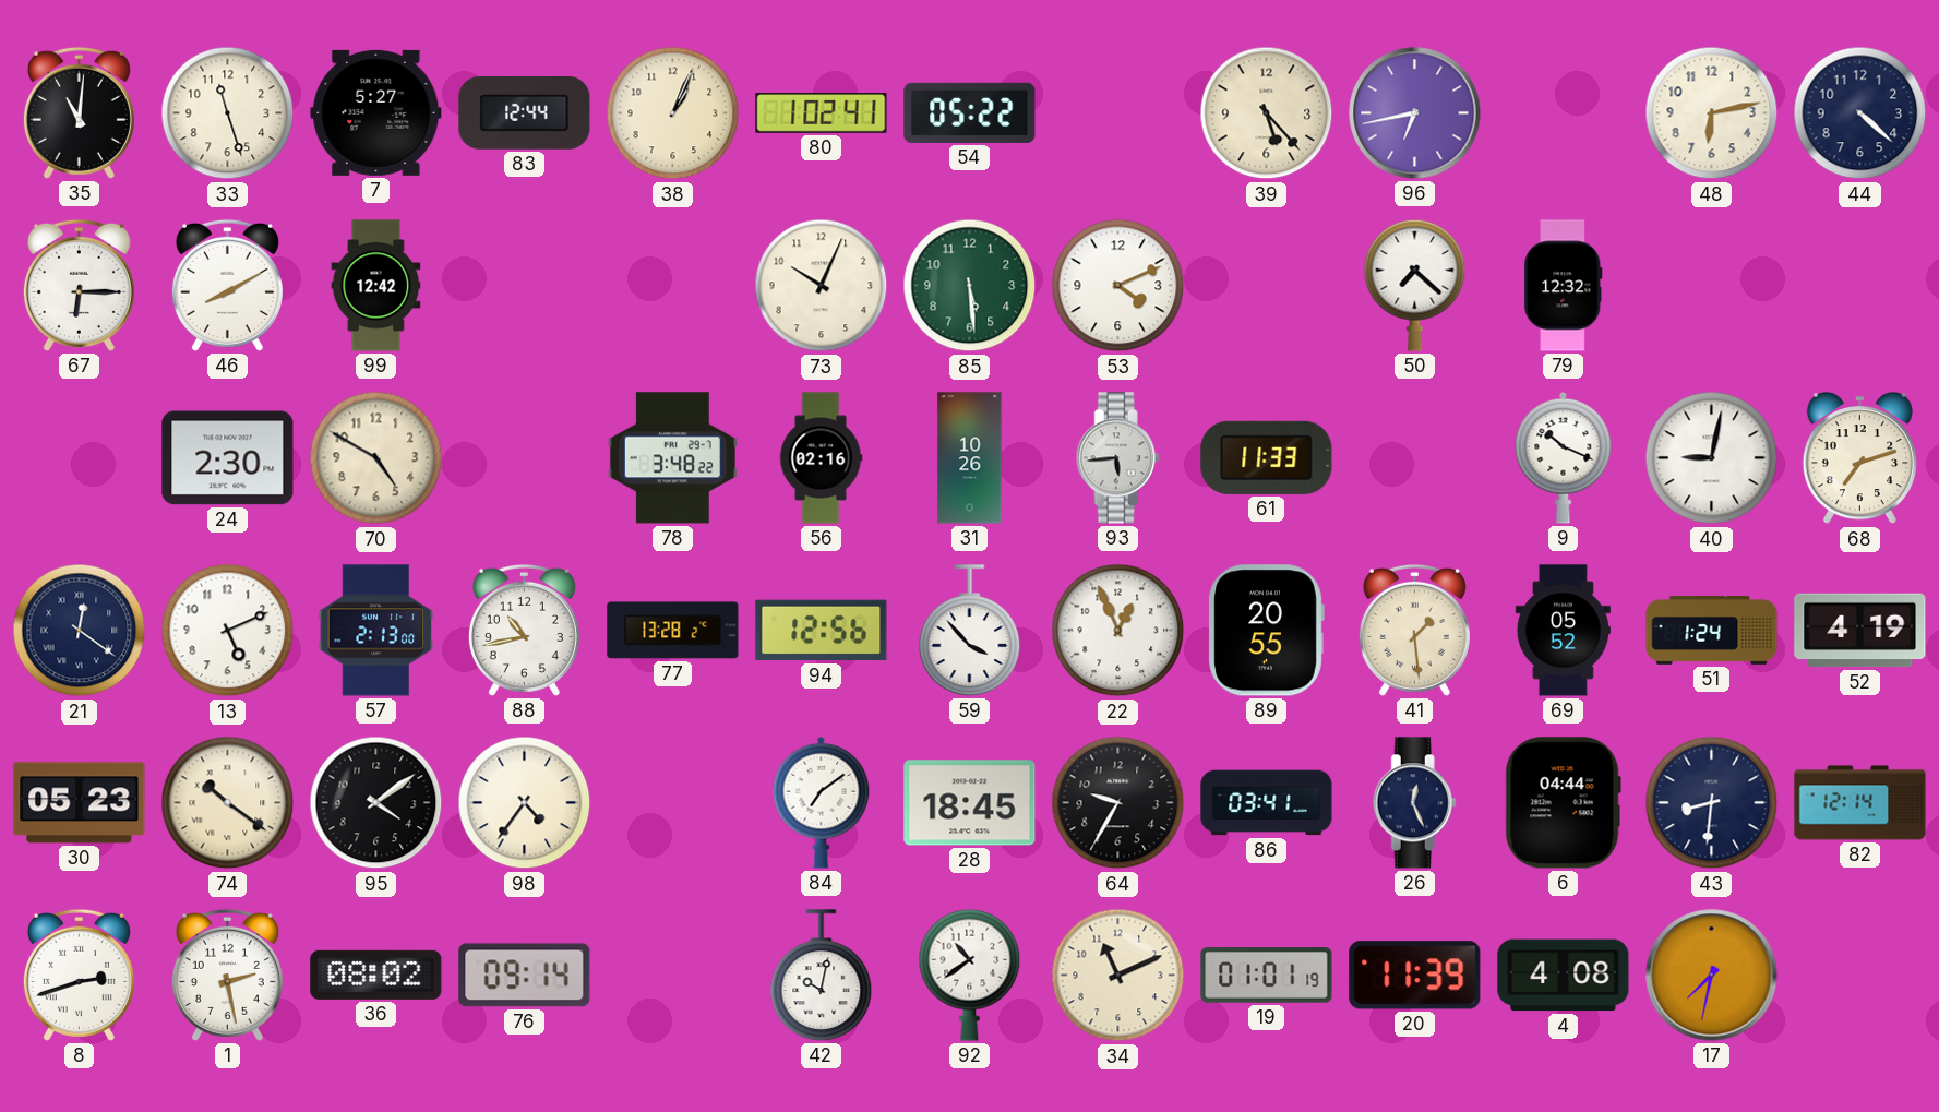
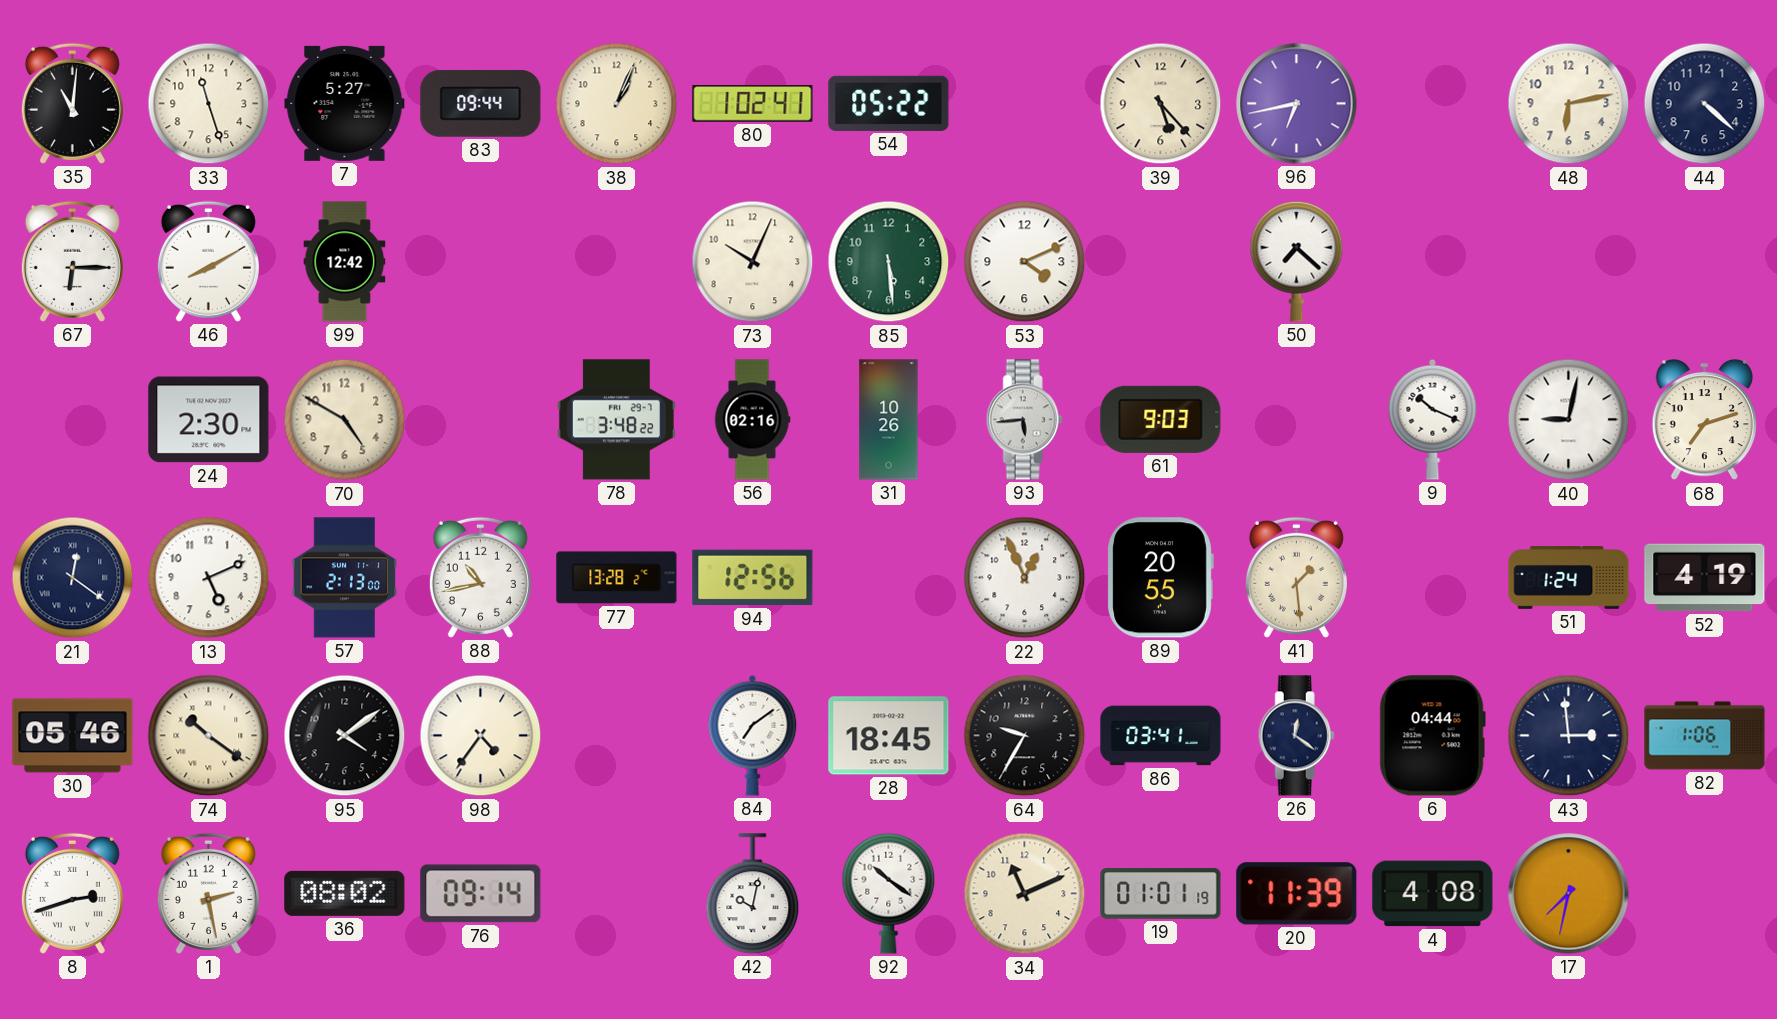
83: 12:44 -> 09:44
79: 12:32 -> none
61: 11:33 -> 9:03
59: 3:53 -> none
69: 05:52 -> none
30: 05:23 -> 05:46
26: 12:26 -> 12:21
43: 8:31 -> 2:59
82: 12:14 -> 1:06
92: 10:39 -> 10:21
